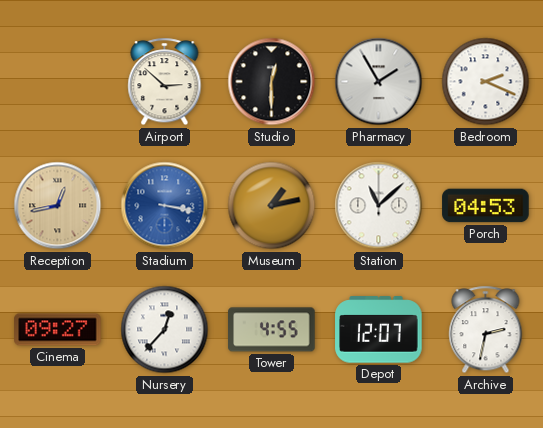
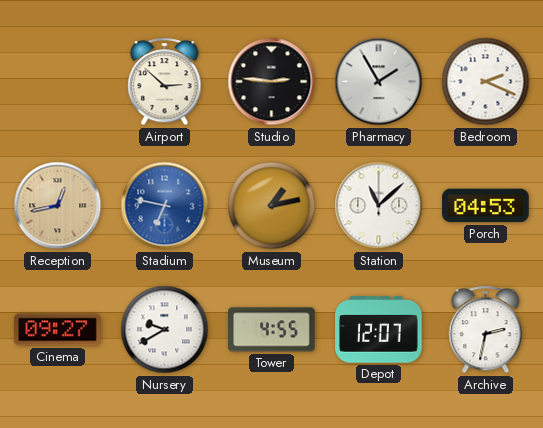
Studio: 12:30 -> 2:46
Stadium: 3:17 -> 6:47
Nursery: 12:37 -> 9:40
